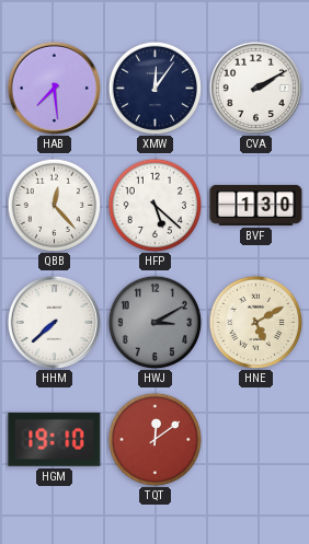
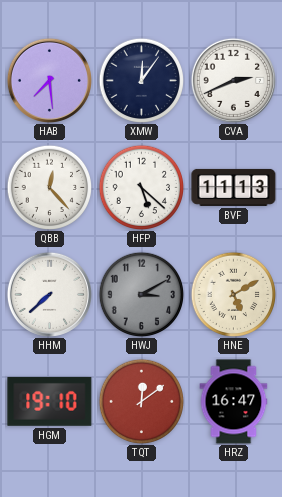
CVA: 2:10 -> 2:41
BVF: 1:30 -> 11:13
HRZ: none -> 16:47
